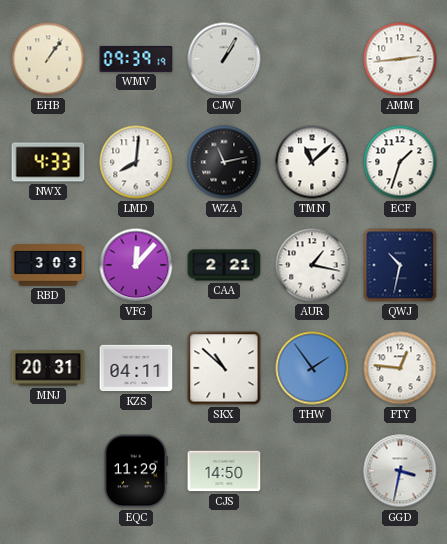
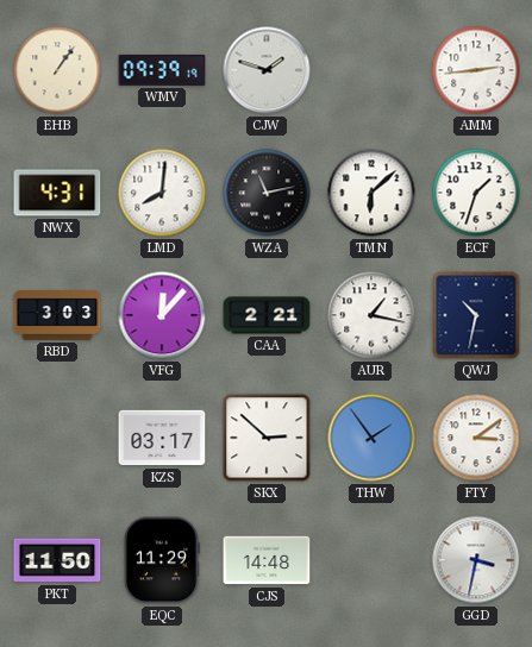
CJW: 1:05 -> 1:48
NWX: 4:33 -> 4:31
TMN: 11:08 -> 6:08
MNJ: 20:31 -> none
KZS: 04:11 -> 03:17
SKX: 10:52 -> 2:52
FTY: 12:46 -> 3:09
PKT: none -> 11:50
CJS: 14:50 -> 14:48
